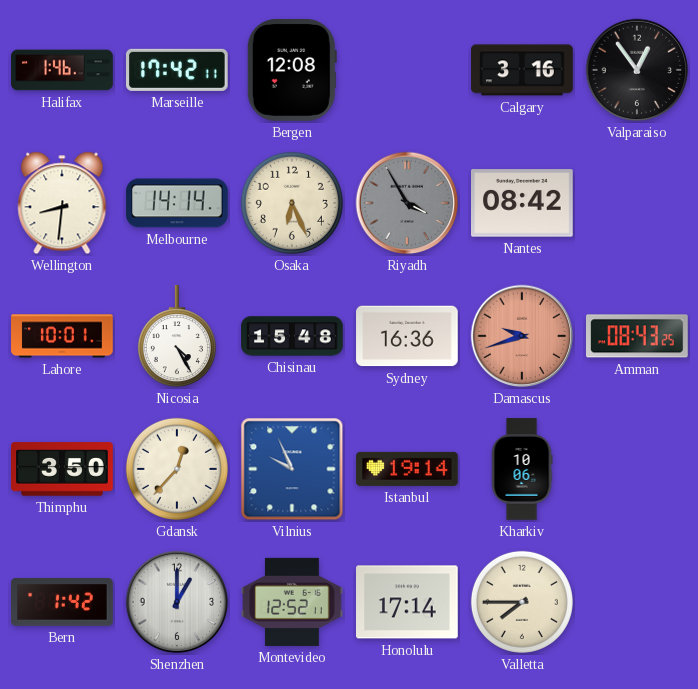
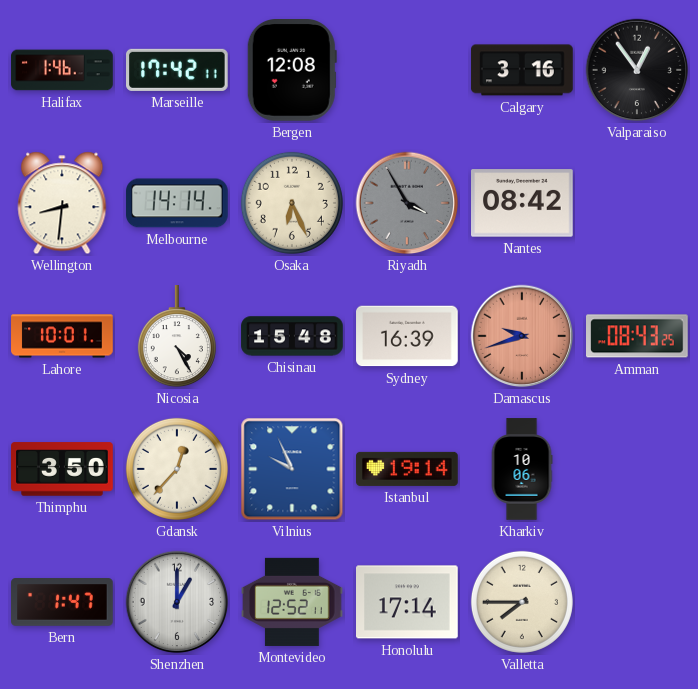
Sydney: 16:36 -> 16:39
Bern: 1:42 -> 1:47
